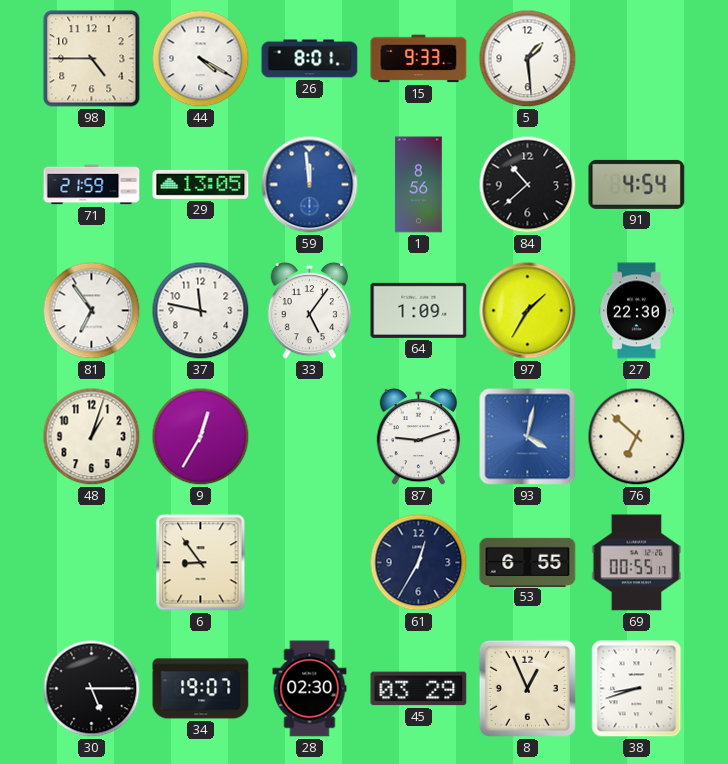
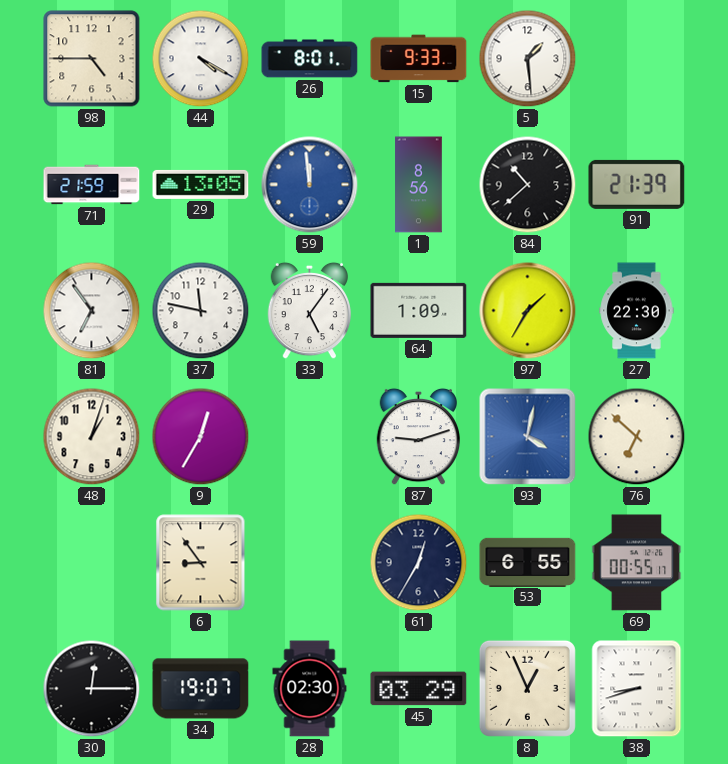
91: 4:54 -> 21:39
30: 5:15 -> 12:15
